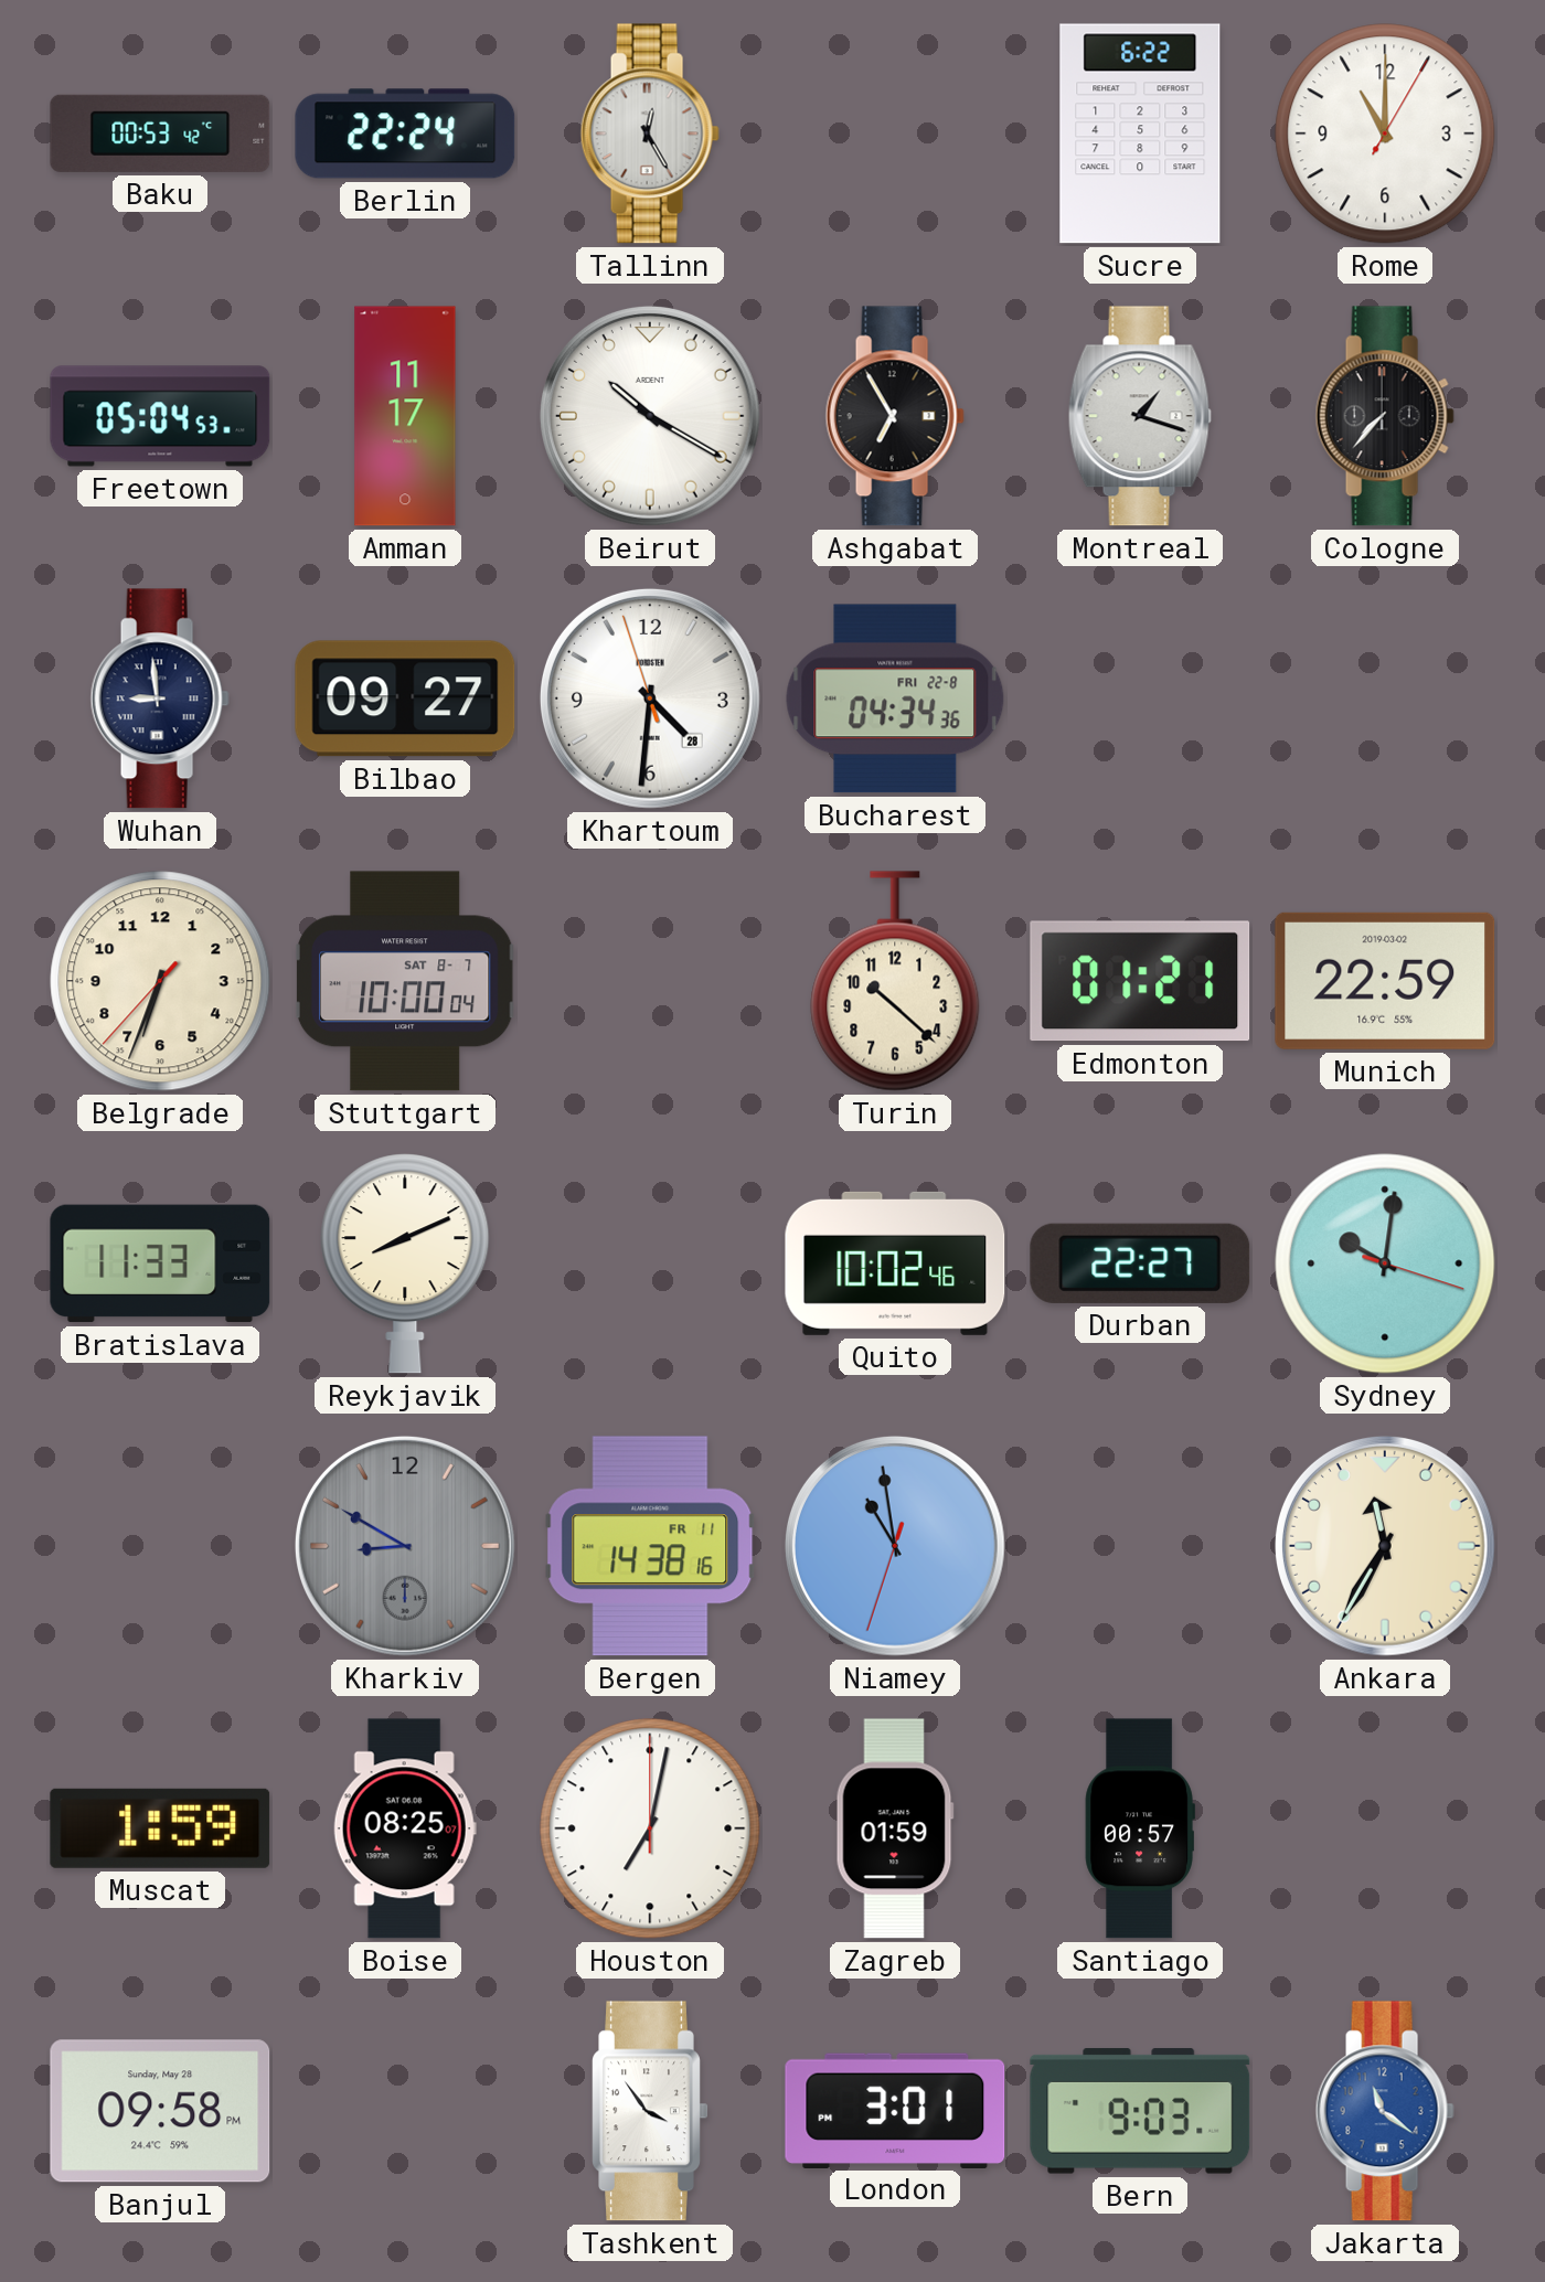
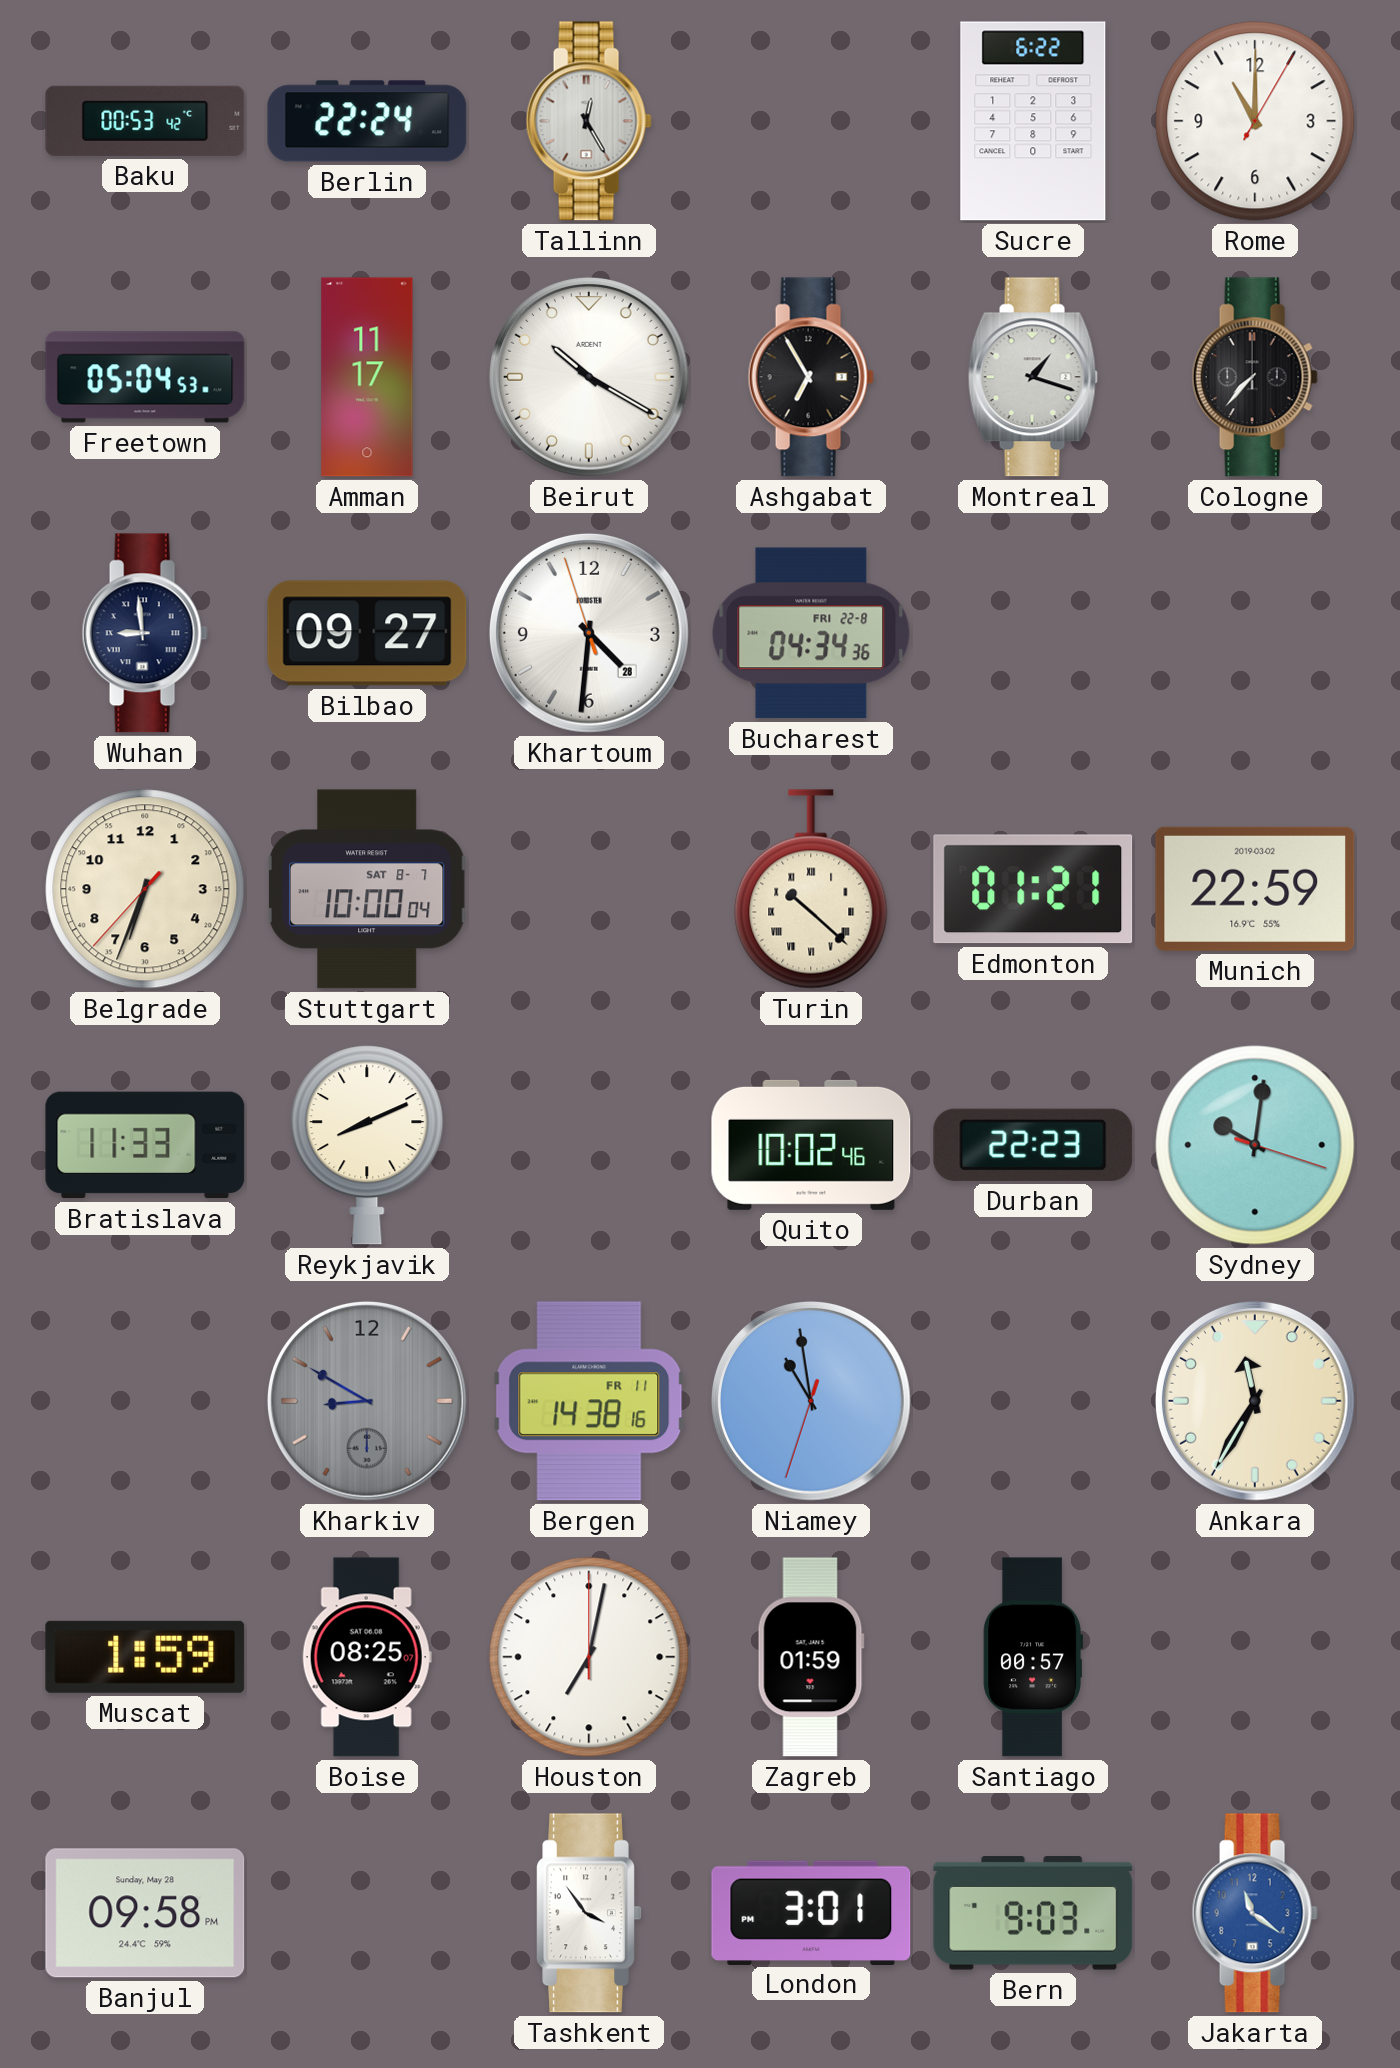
Turin numerals: Arabic -> Roman
Durban: 22:27 -> 22:23
